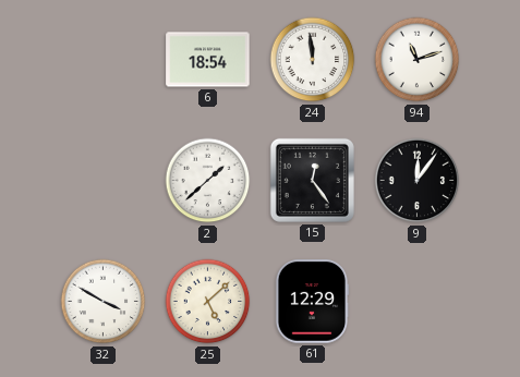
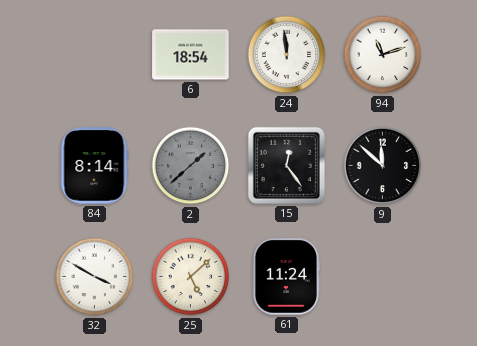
84: none -> 8:14
2 dial: white -> grey
9: 12:06 -> 11:52
61: 12:29 -> 11:24
